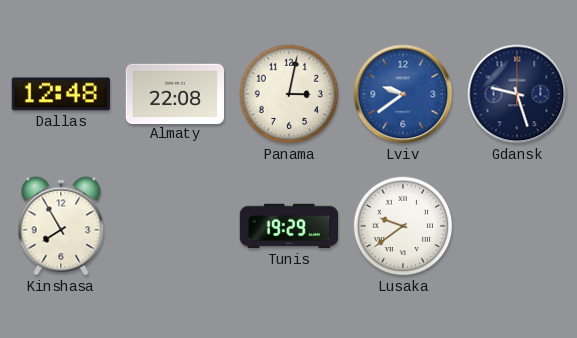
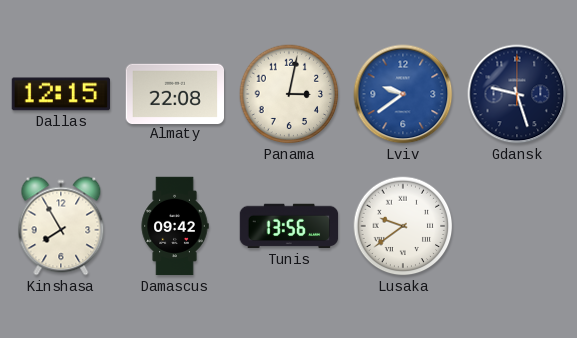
Dallas: 12:48 -> 12:15
Damascus: none -> 09:42
Tunis: 19:29 -> 13:56
